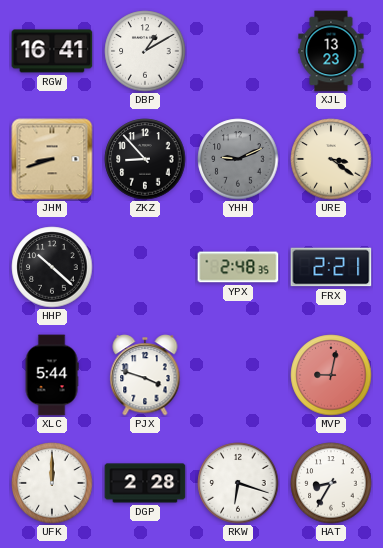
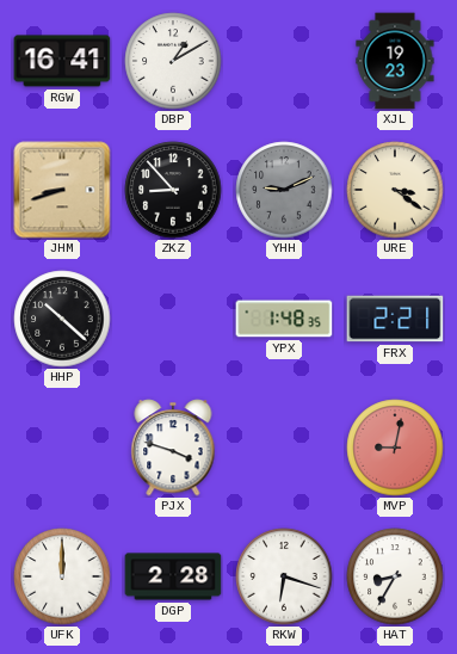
XJL: 13:23 -> 19:23
YPX: 2:48 -> 1:48
XLC: 5:44 -> none
